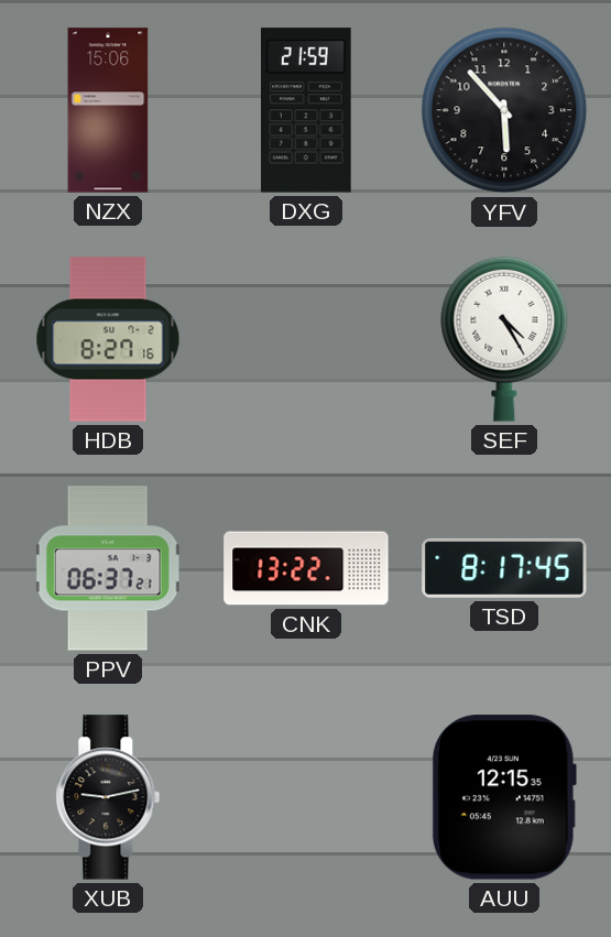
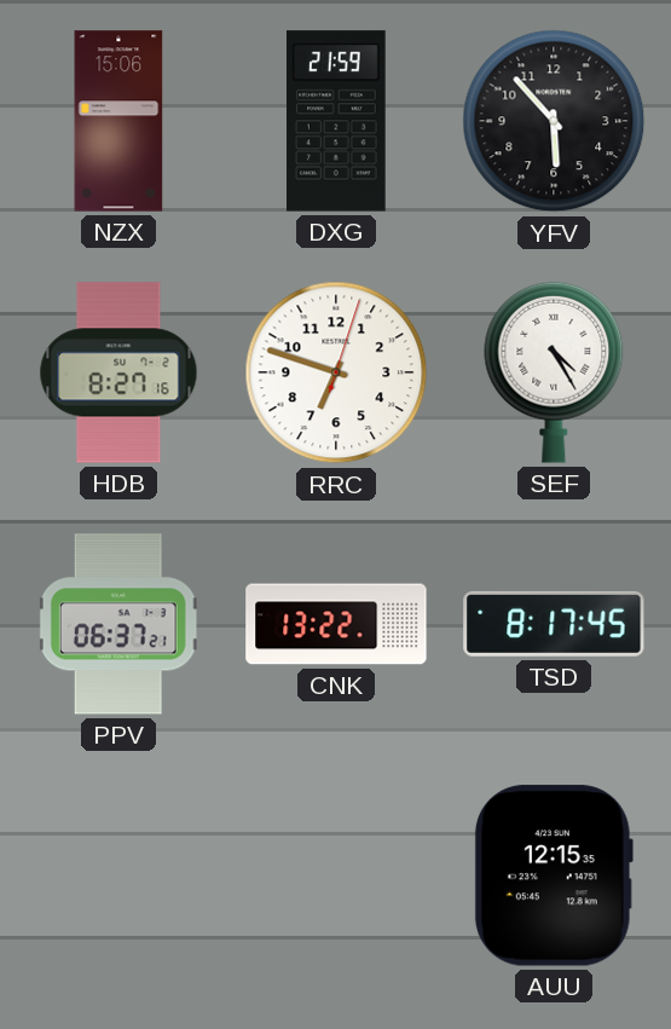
RRC: none -> 6:48
XUB: 9:13 -> none
